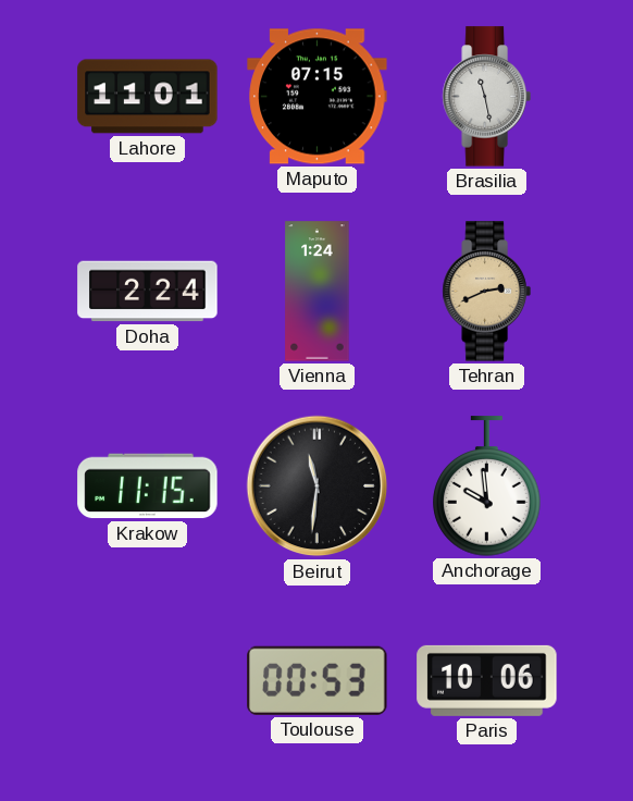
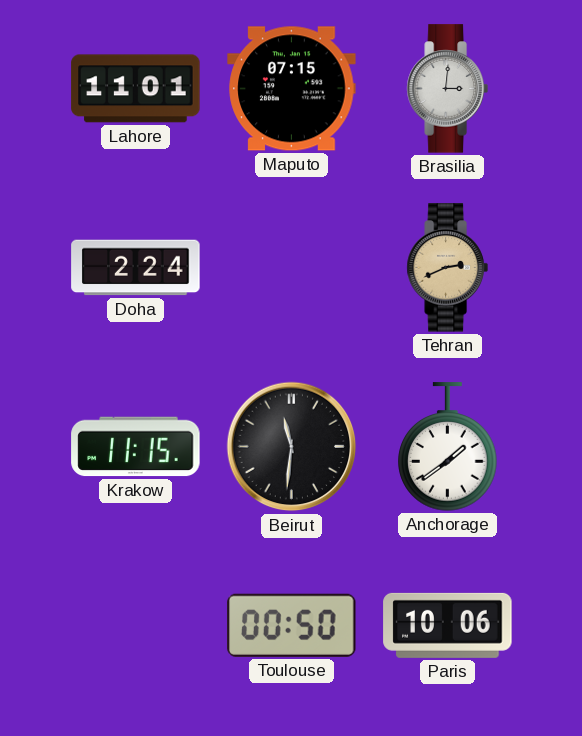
Brasilia: 11:28 -> 3:01
Vienna: 1:24 -> none
Anchorage: 9:59 -> 1:39
Toulouse: 00:53 -> 00:50
